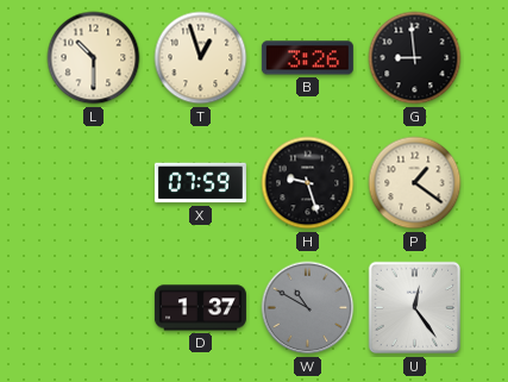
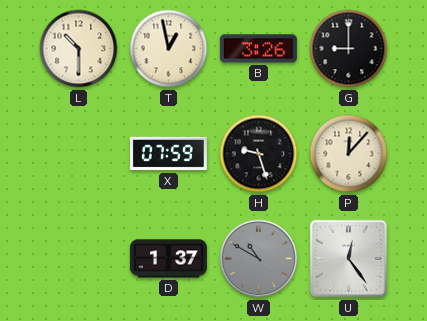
T: 12:57 -> 12:58
G: 8:59 -> 9:00
P: 1:21 -> 12:07
